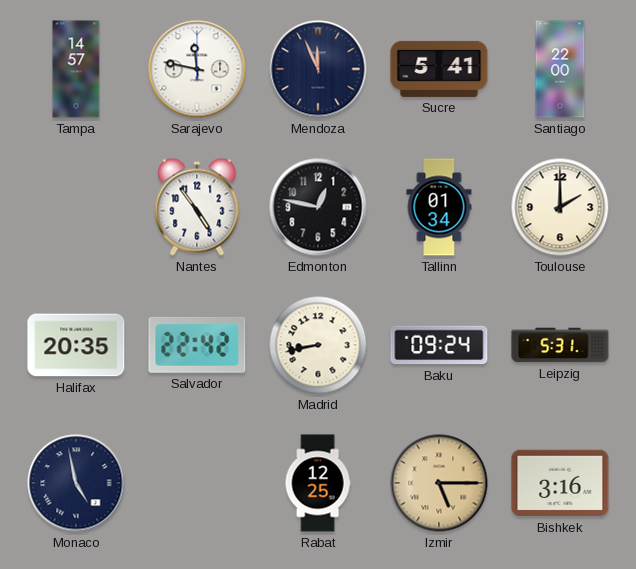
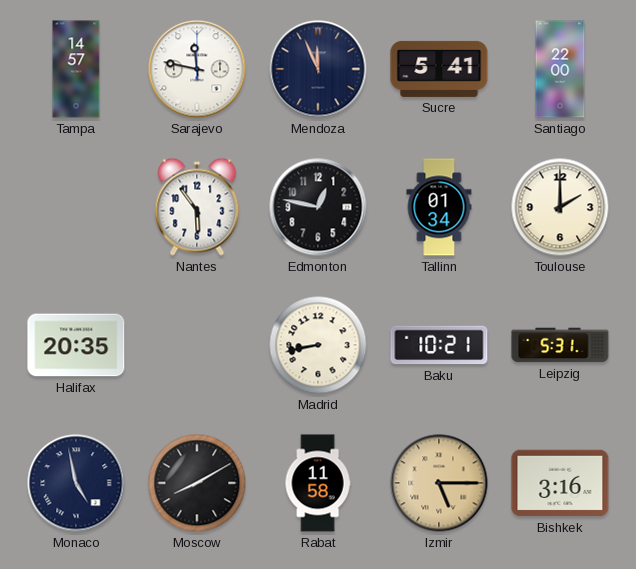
Nantes: 4:54 -> 5:54
Salvador: 22:42 -> none
Baku: 09:24 -> 10:21
Moscow: none -> 8:10
Rabat: 12:25 -> 11:58
